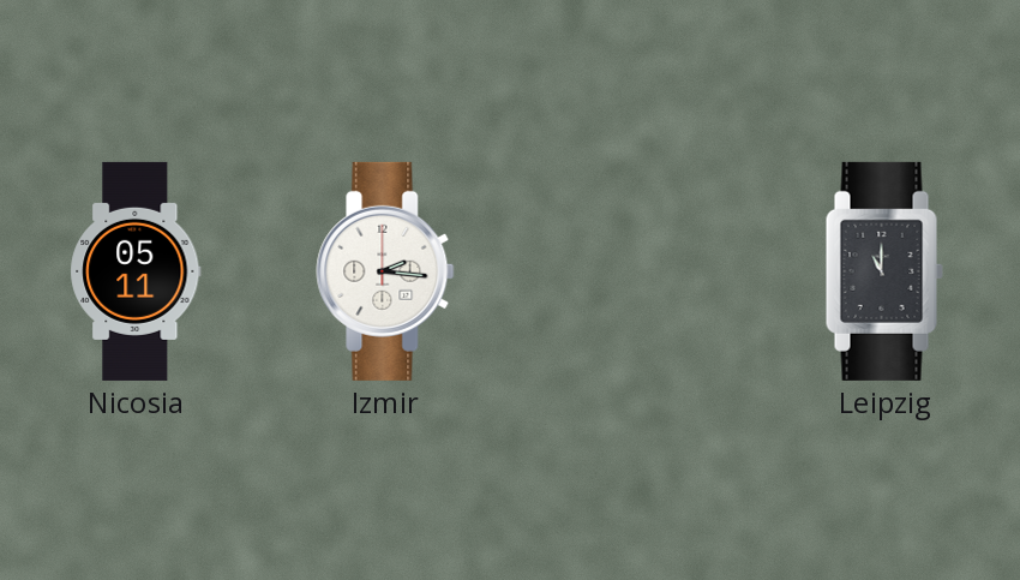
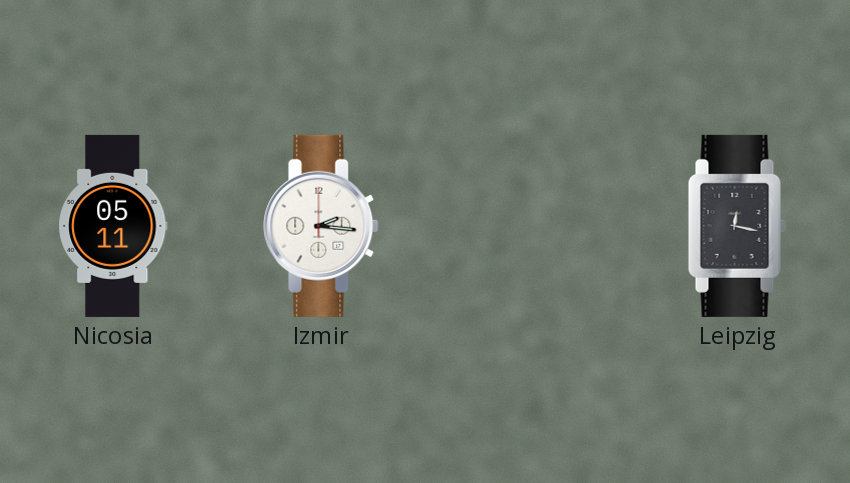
Leipzig: 11:00 -> 12:17
